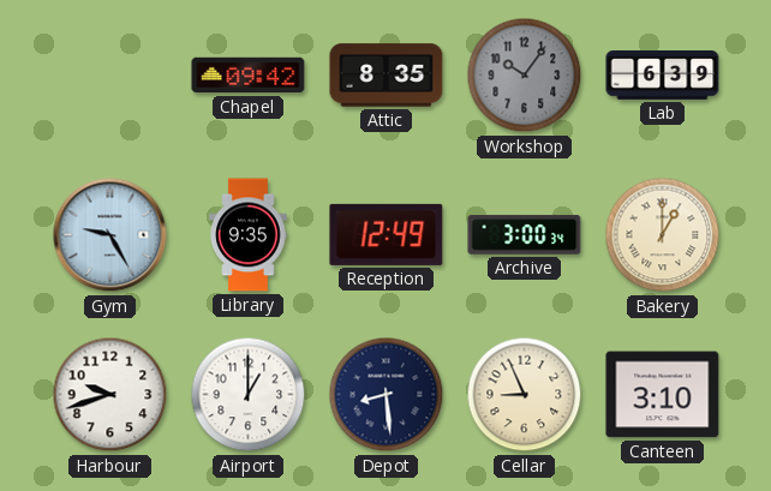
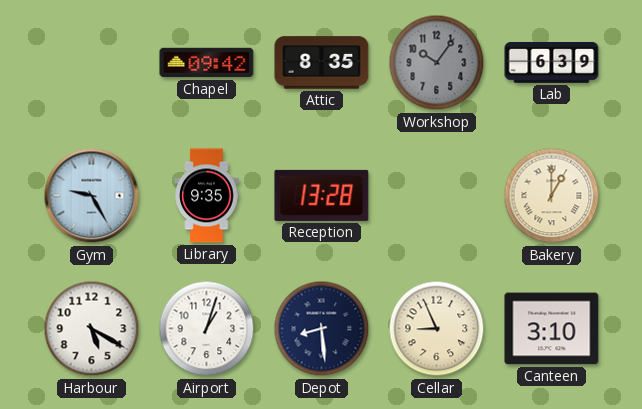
Reception: 12:49 -> 13:28
Archive: 3:00 -> none
Harbour: 9:42 -> 5:20
Airport: 1:00 -> 1:03
